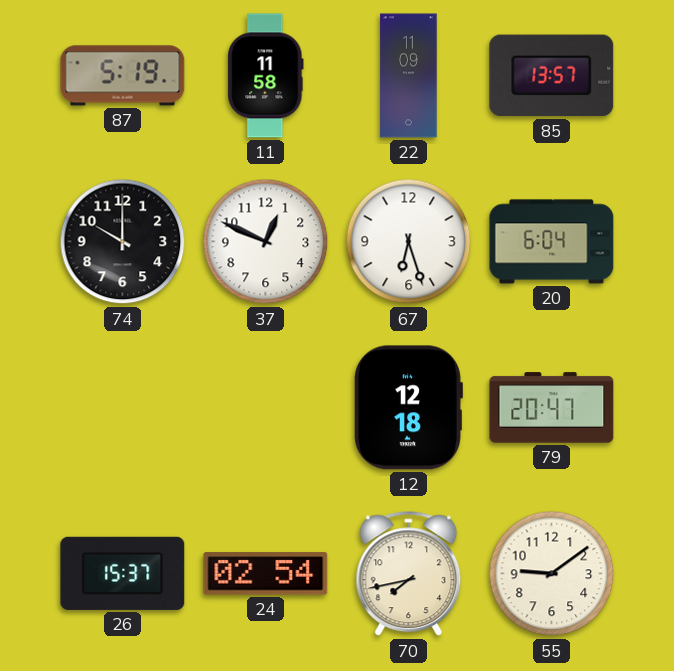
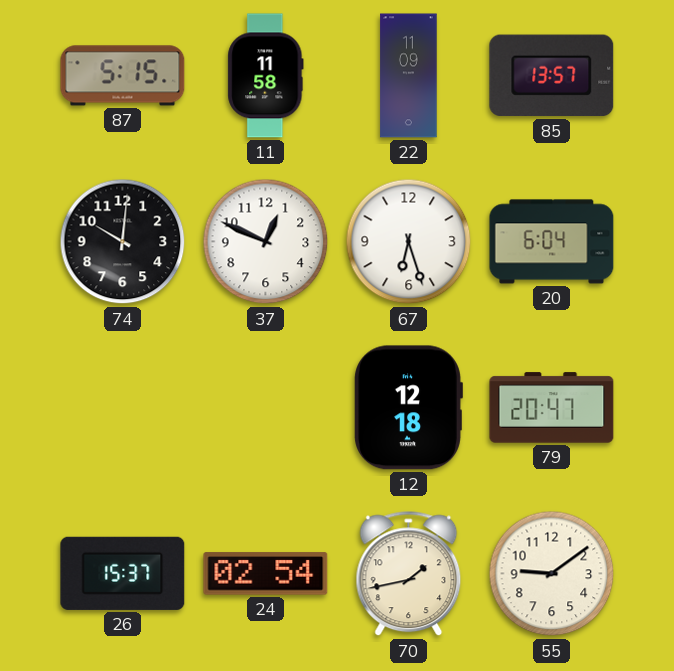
87: 5:19 -> 5:15
74: 10:00 -> 10:01
70: 7:43 -> 1:43
